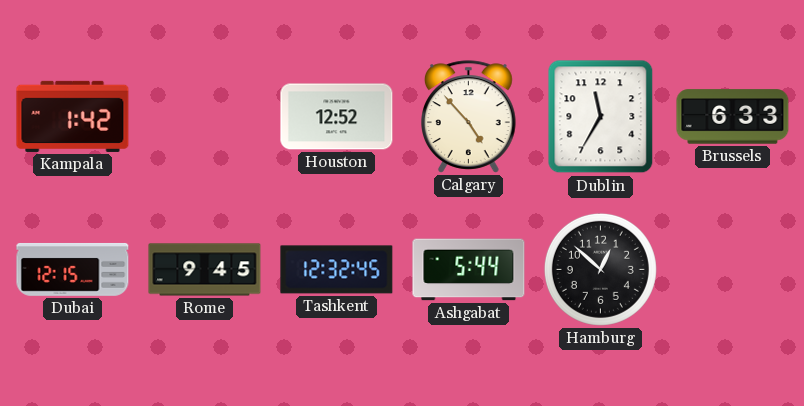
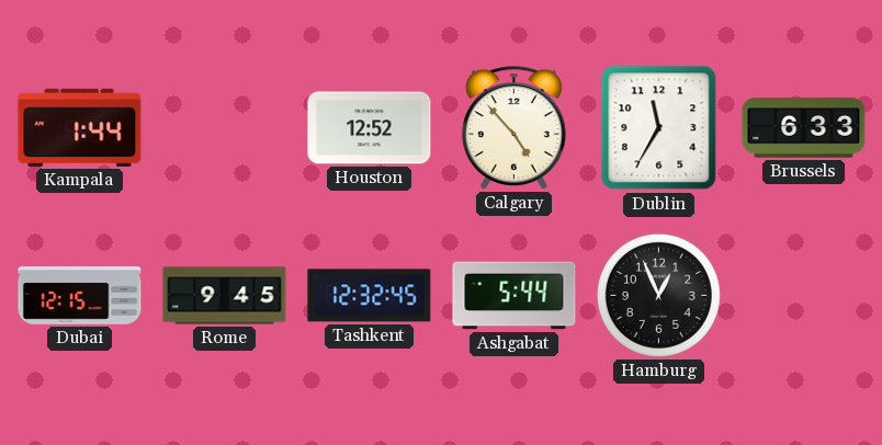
Kampala: 1:42 -> 1:44
Hamburg: 12:52 -> 12:56
